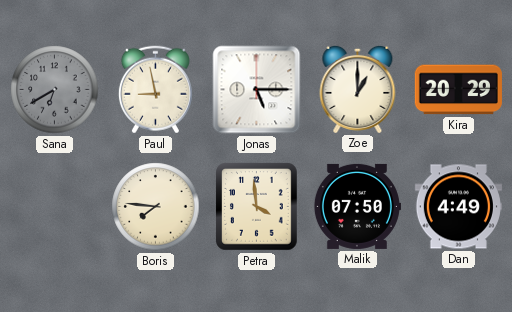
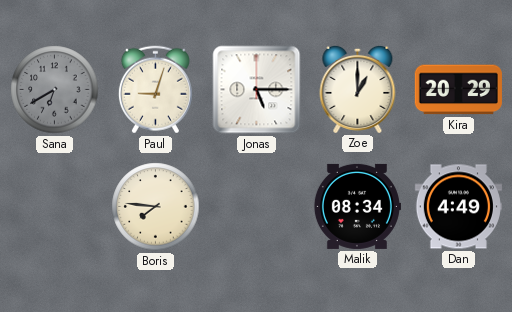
Paul: 8:58 -> 9:03
Petra: 3:59 -> none
Malik: 07:50 -> 08:34
